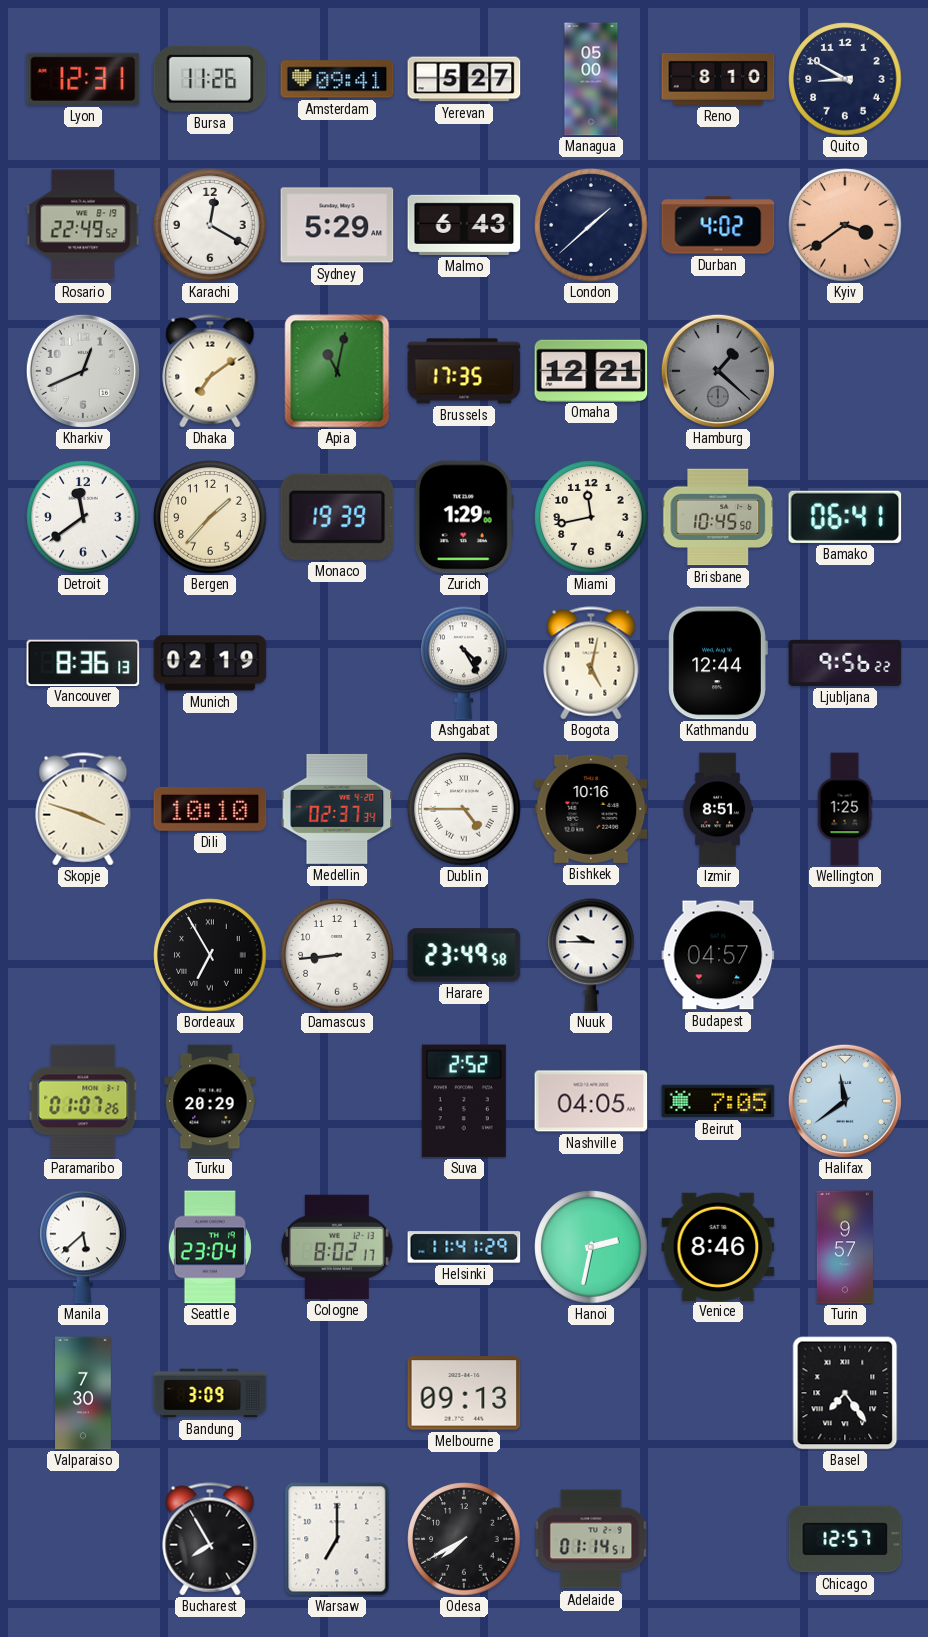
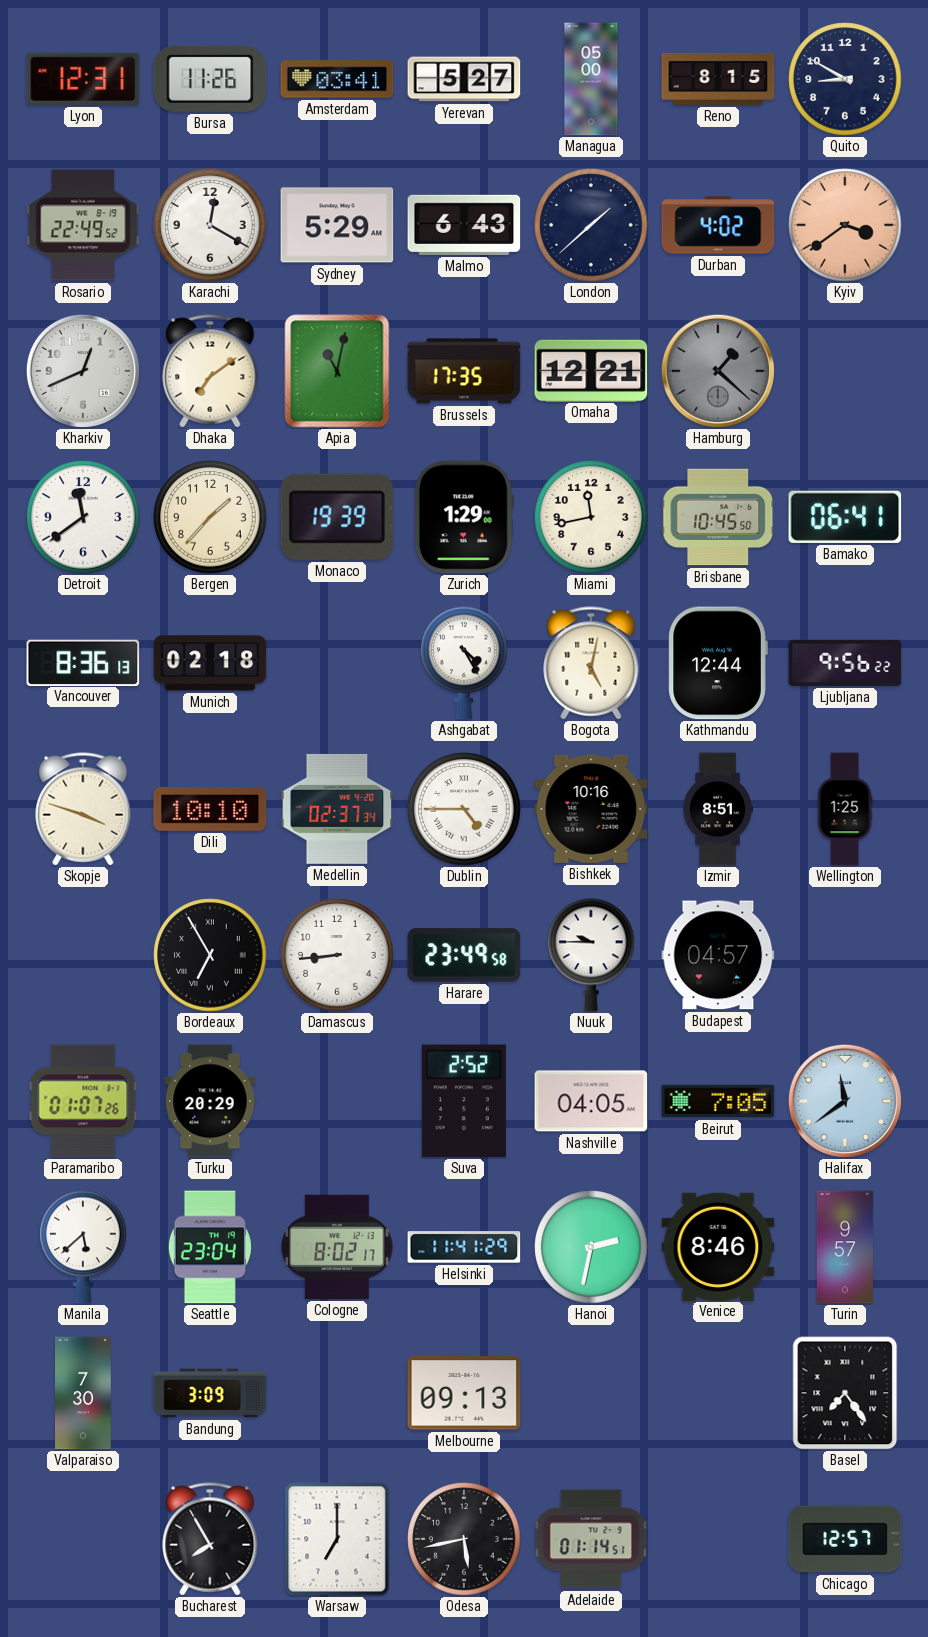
Amsterdam: 09:41 -> 03:41
Reno: 8:10 -> 8:15
Munich: 02:19 -> 02:18
Odesa: 7:40 -> 5:43
